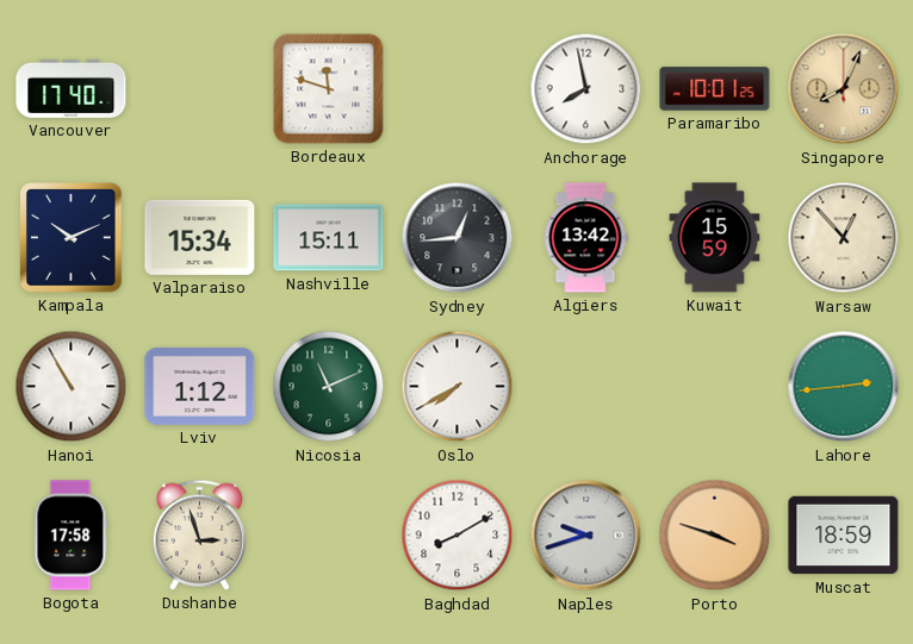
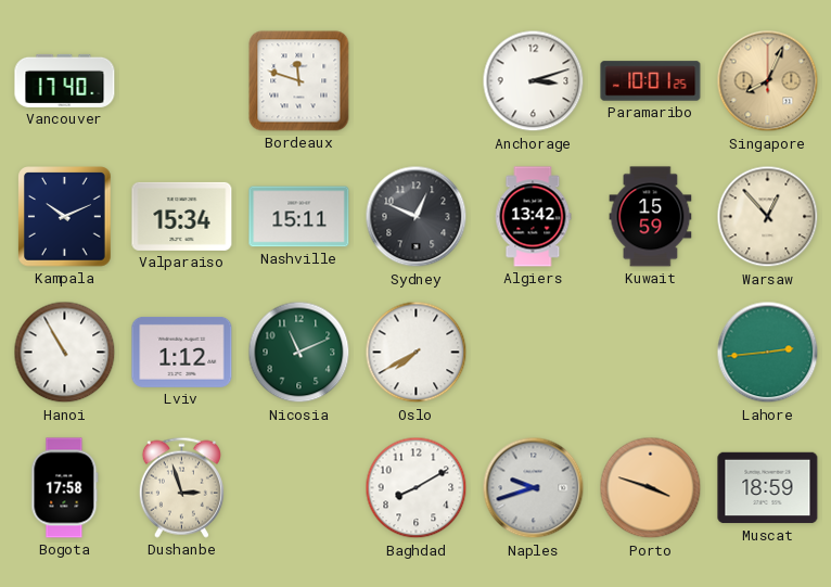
Anchorage: 7:58 -> 3:12
Sydney: 12:44 -> 12:49
